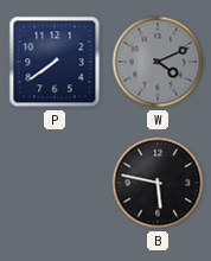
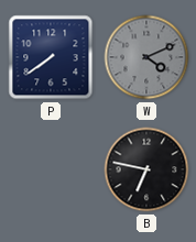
B: 5:47 -> 6:47
